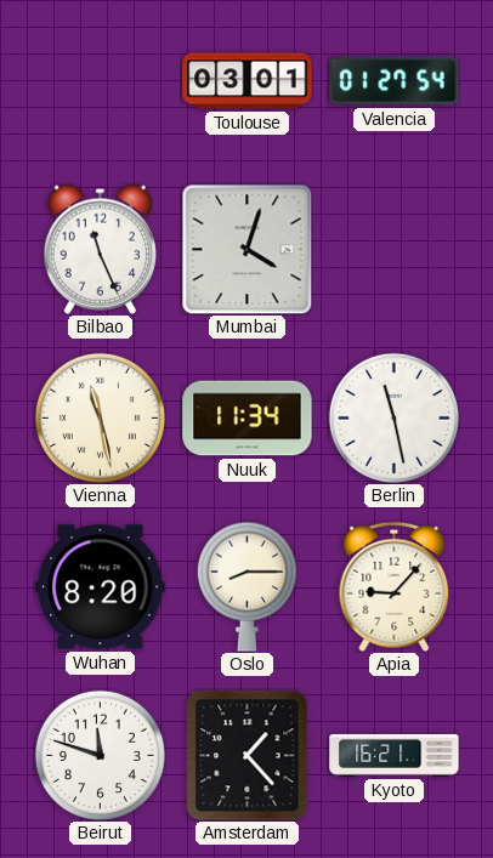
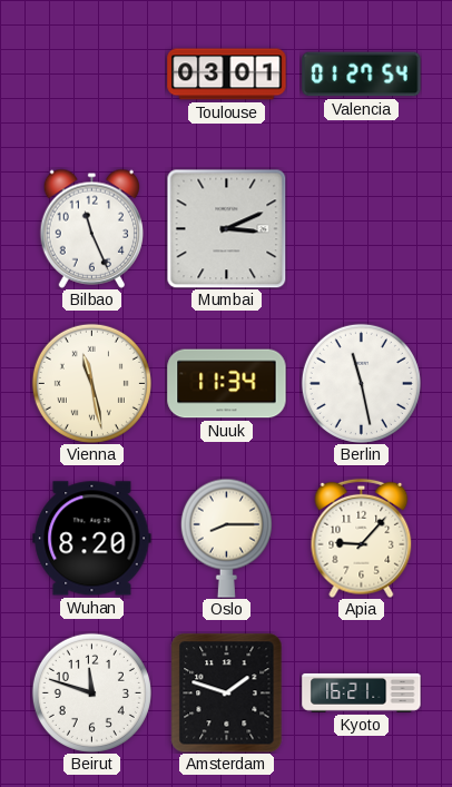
Mumbai: 4:03 -> 3:11
Amsterdam: 1:23 -> 1:48
